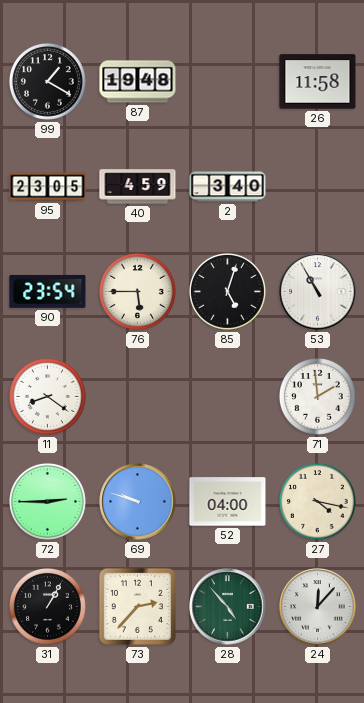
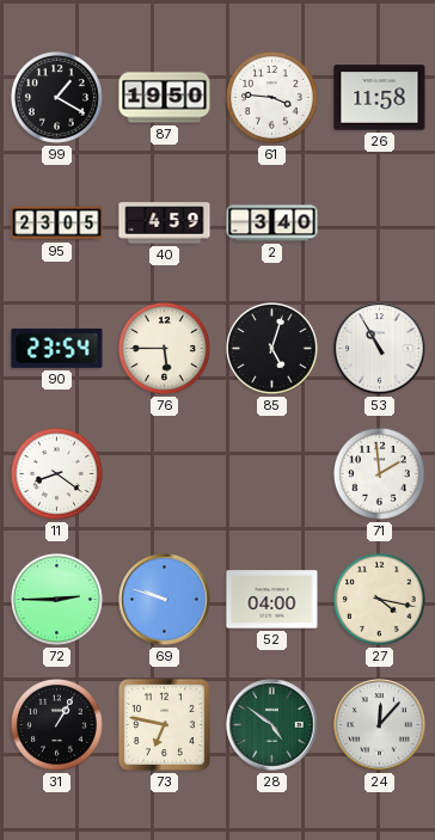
87: 19:48 -> 19:50
61: none -> 3:46
73: 2:37 -> 6:47
28: 4:53 -> 4:51
